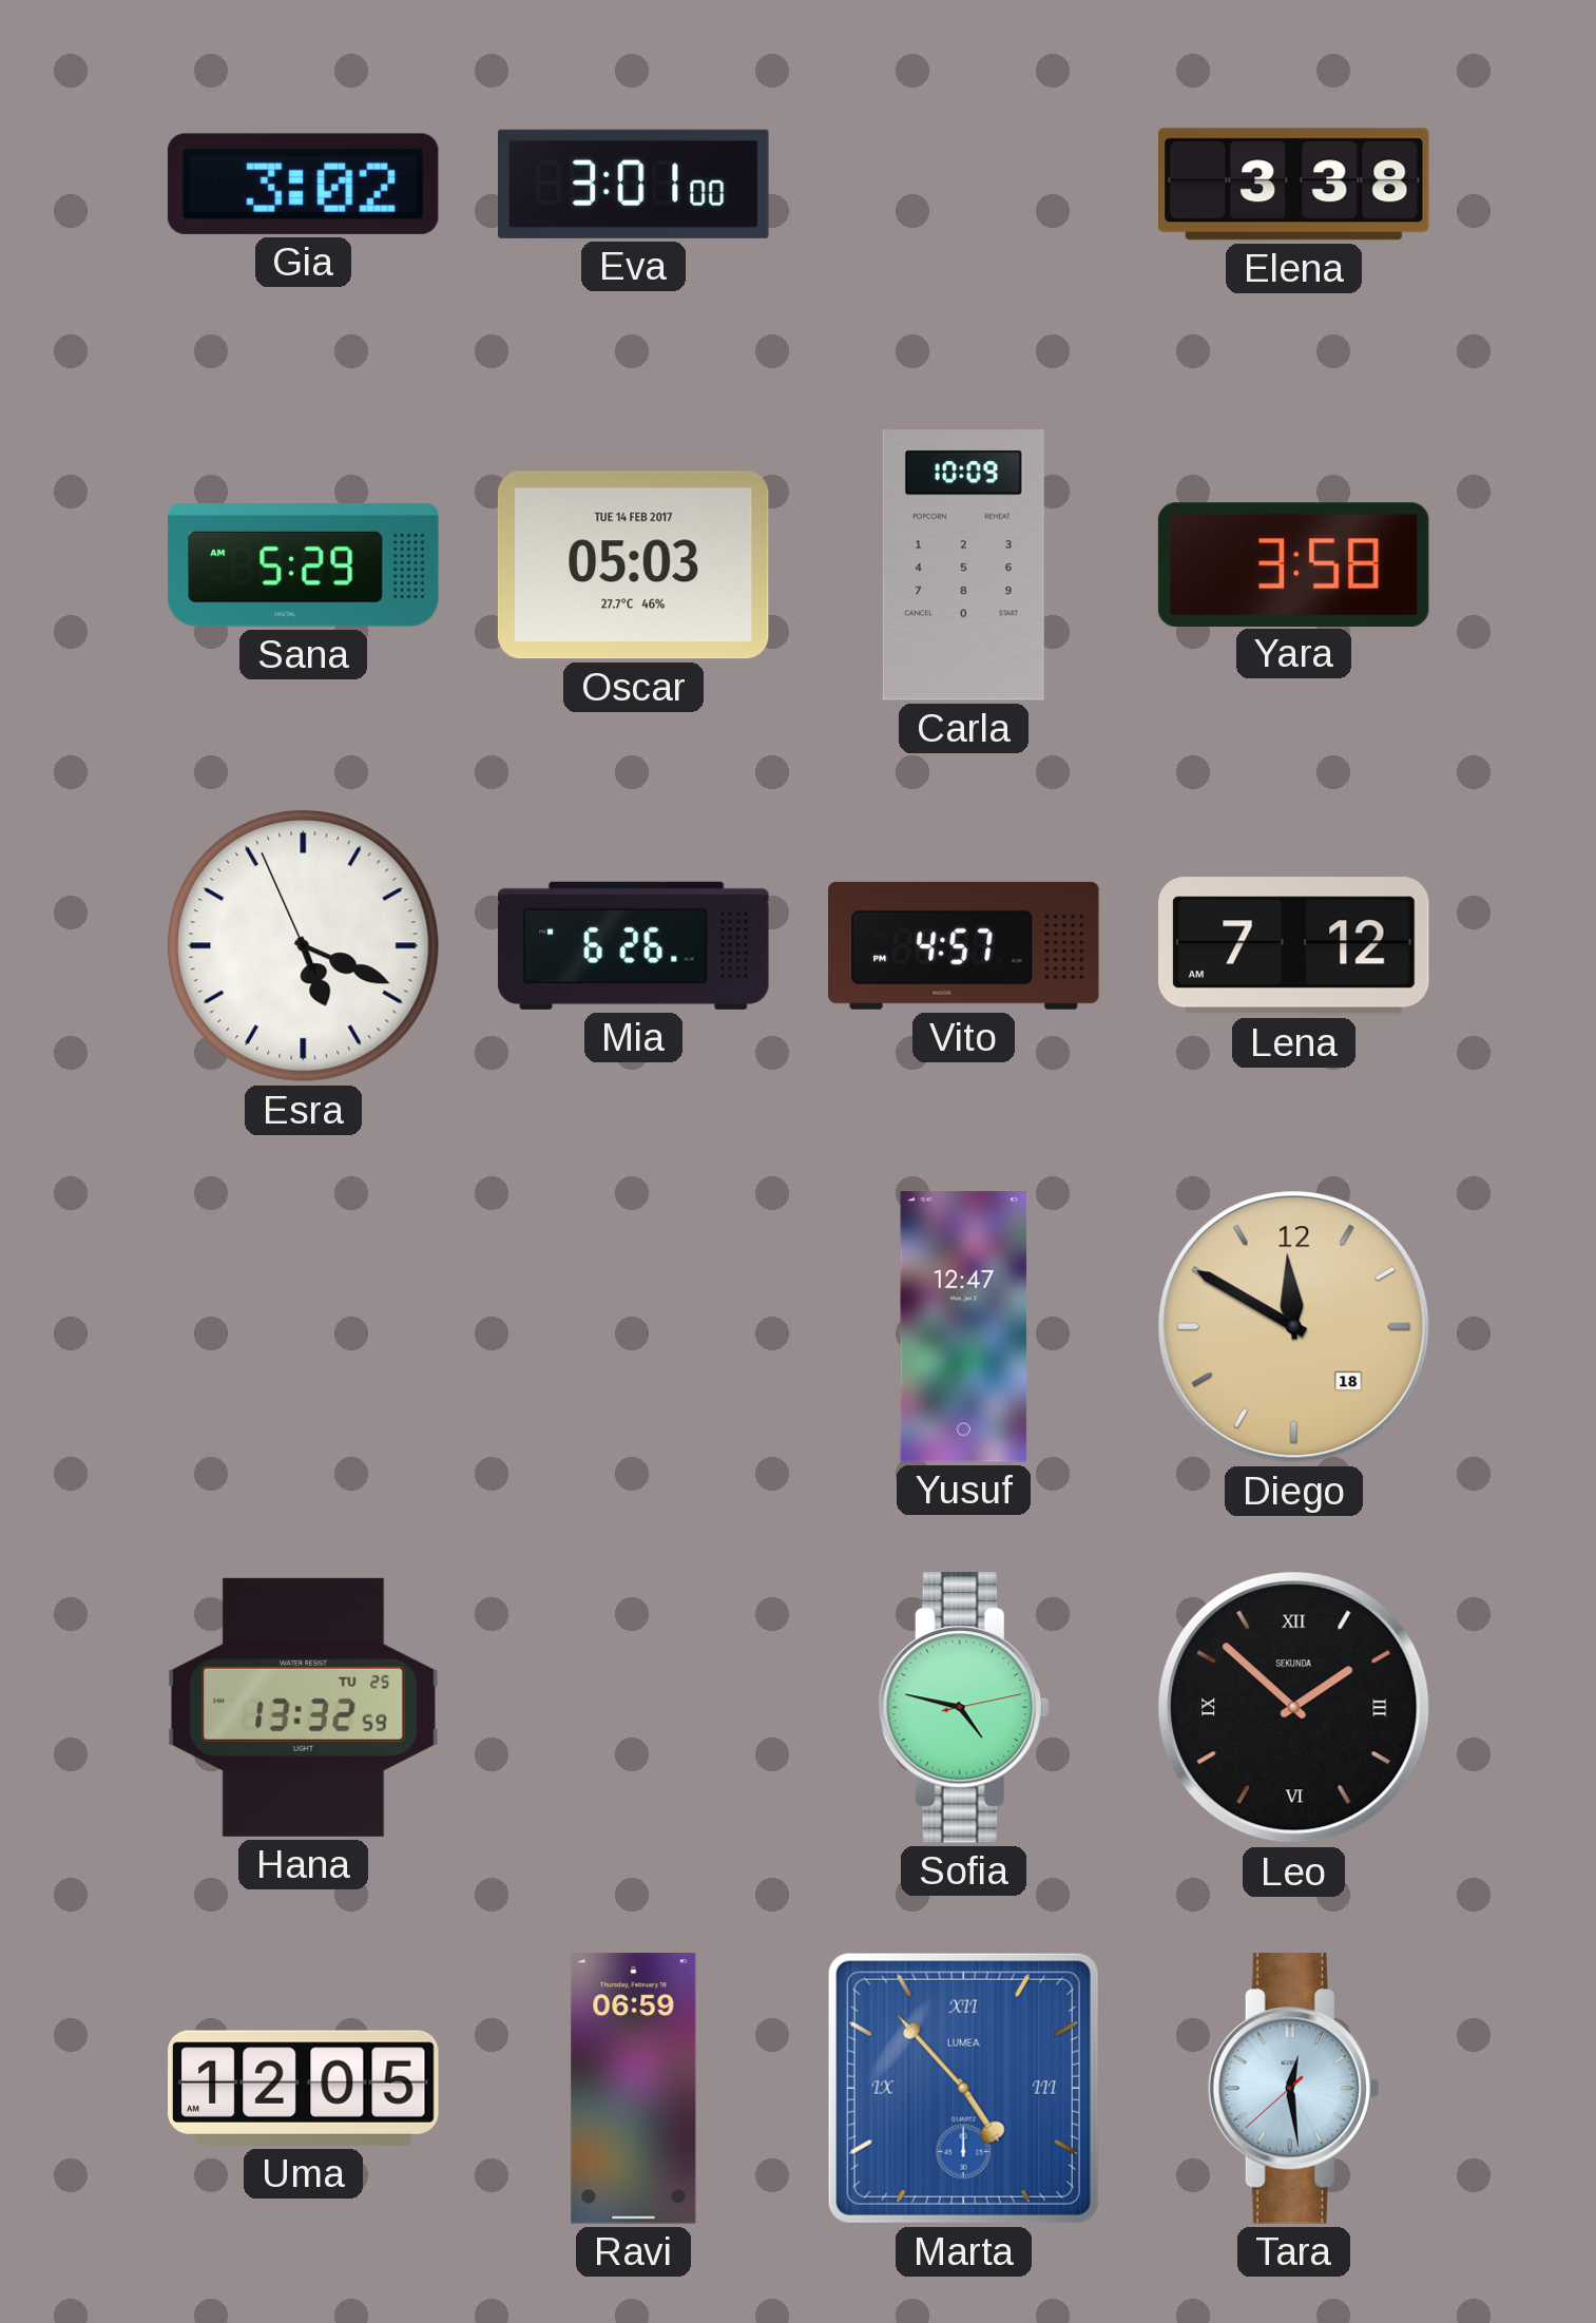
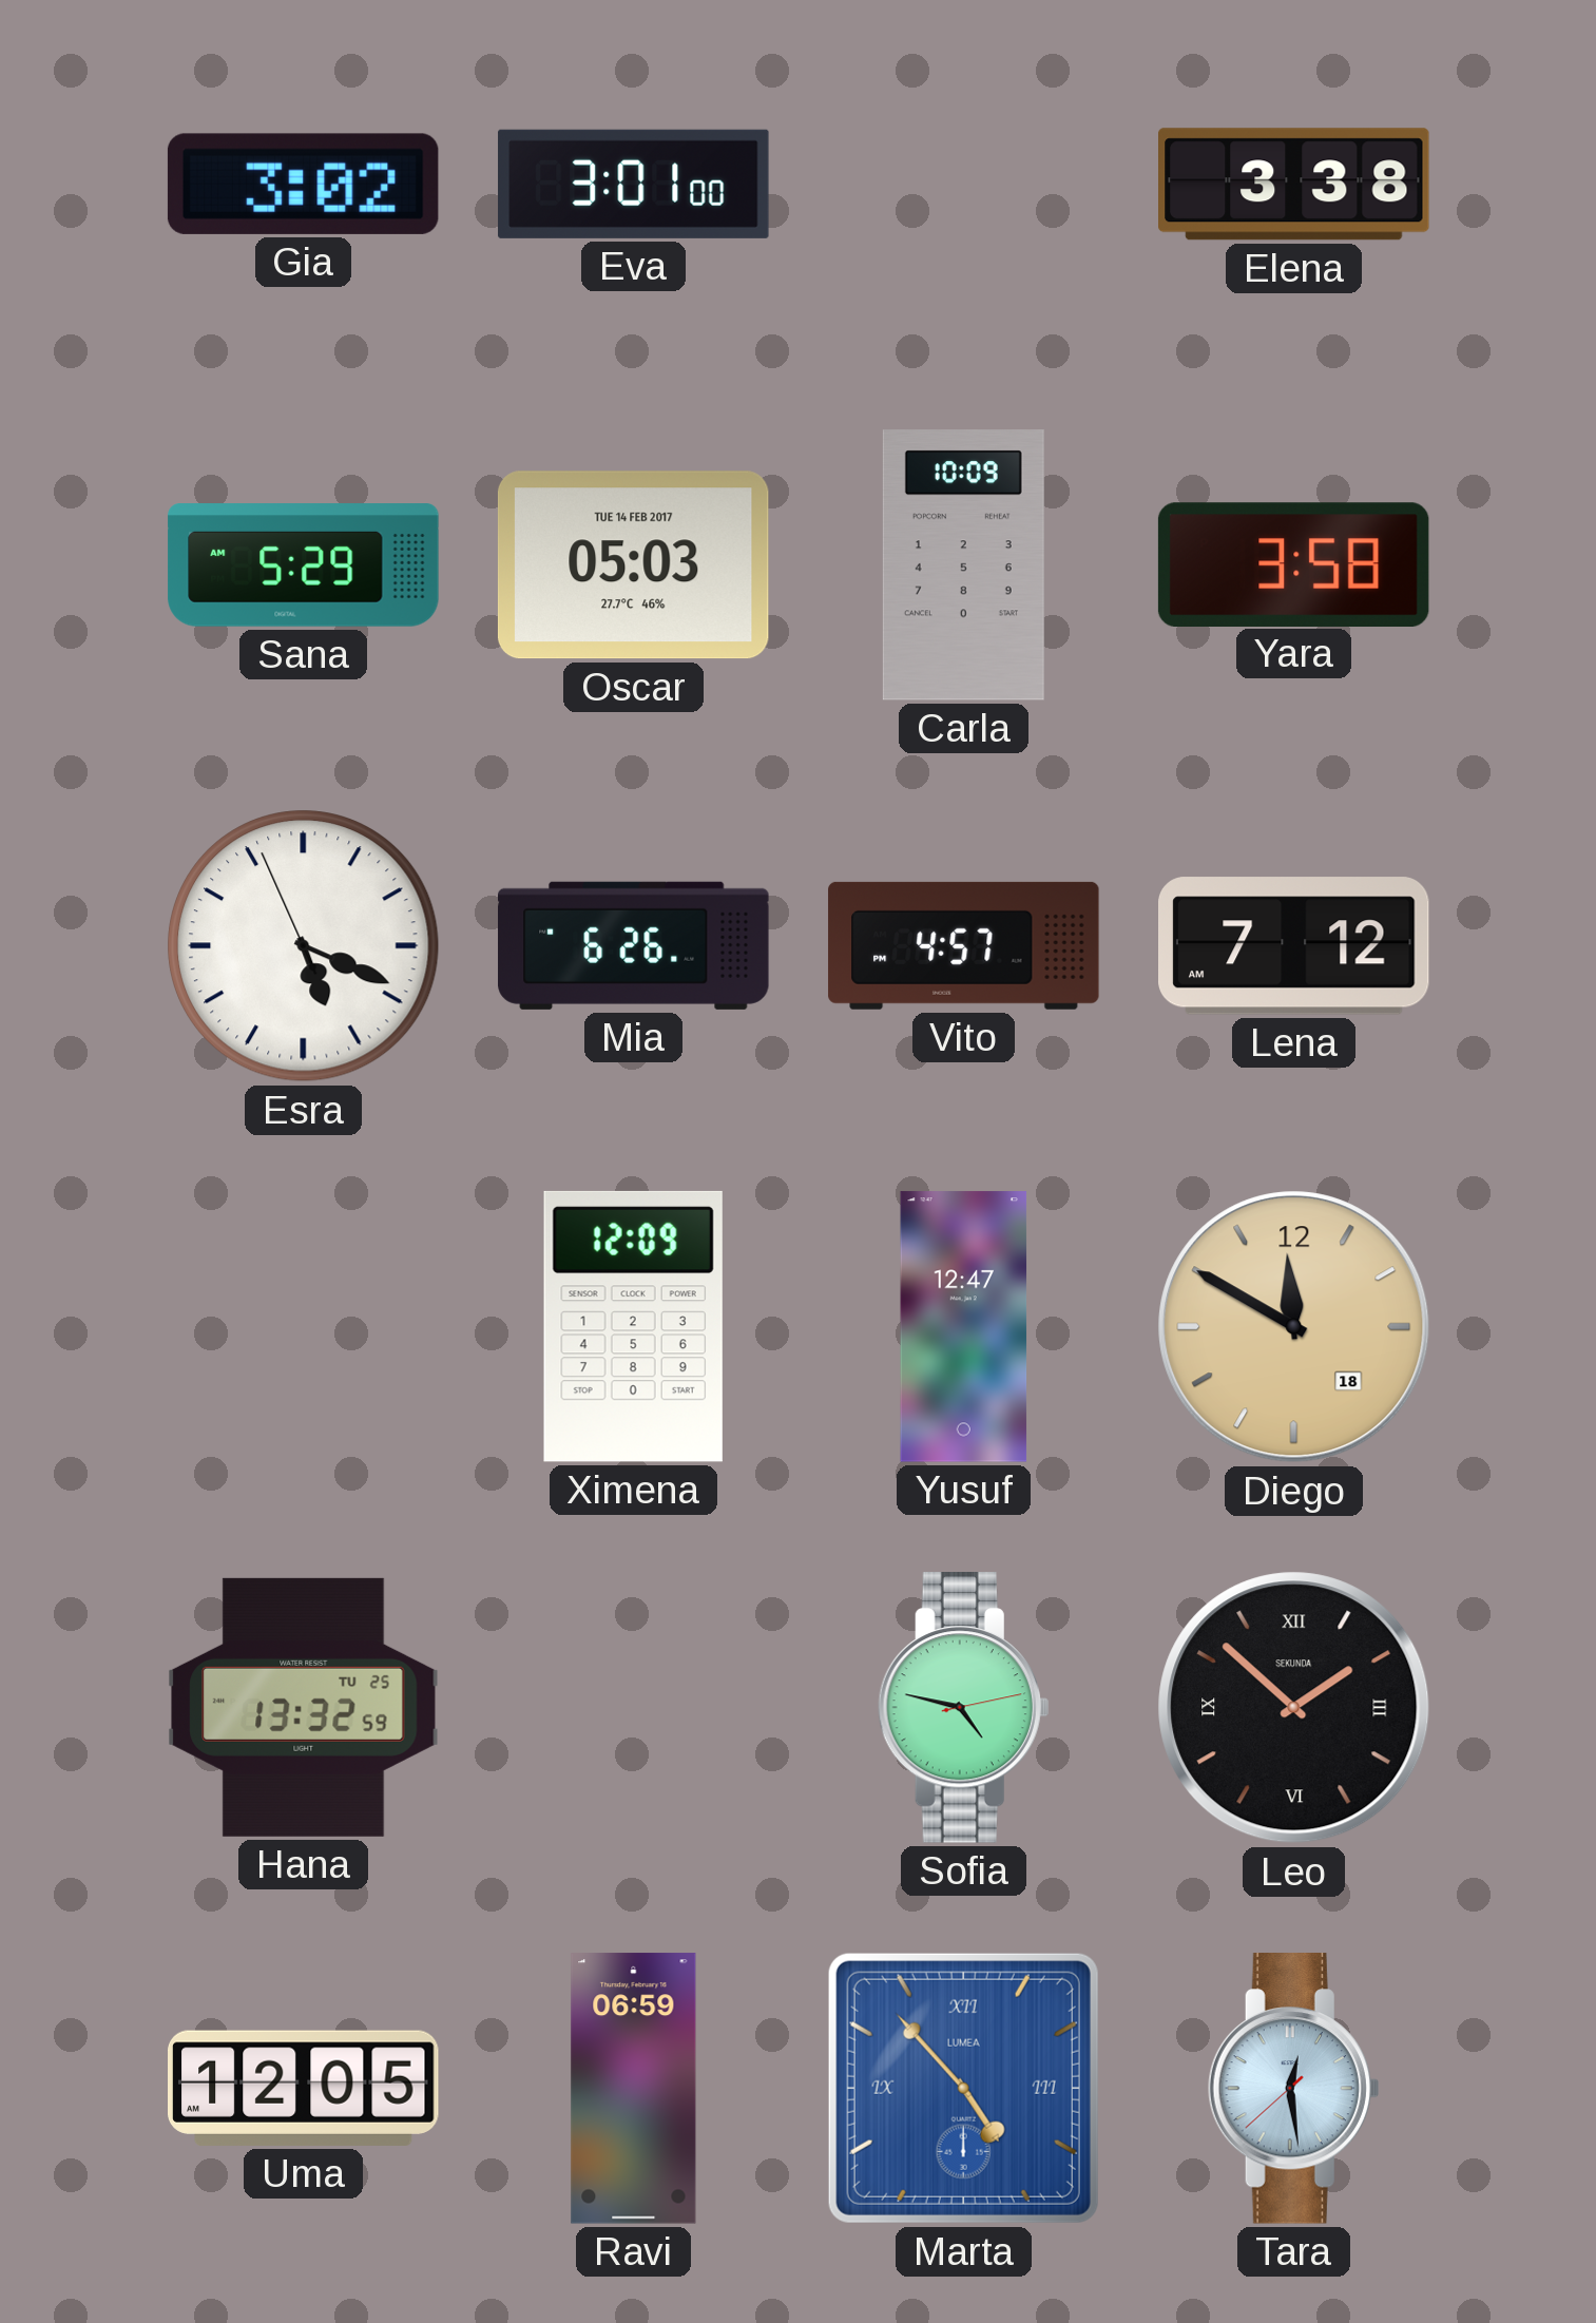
Ximena: none -> 12:09
